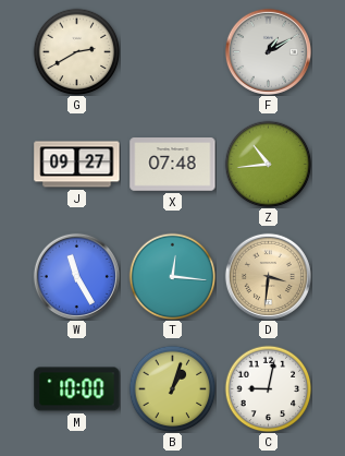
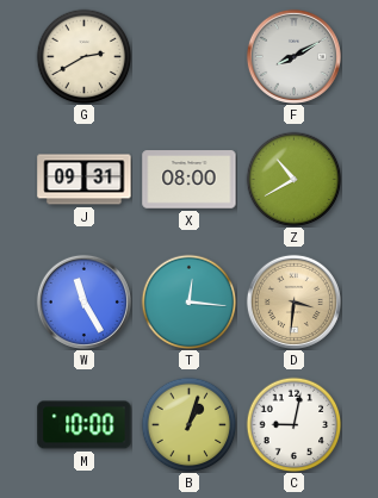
F: 1:10 -> 8:10
J: 09:27 -> 09:31
X: 07:48 -> 08:00
Z: 10:44 -> 10:40
